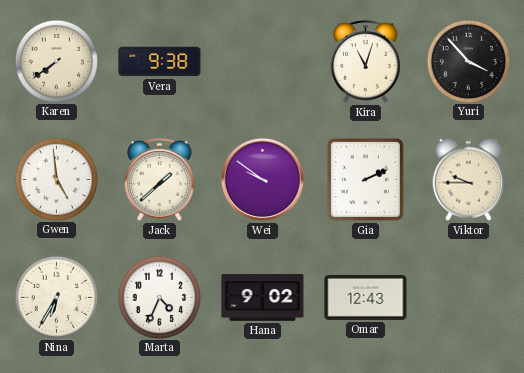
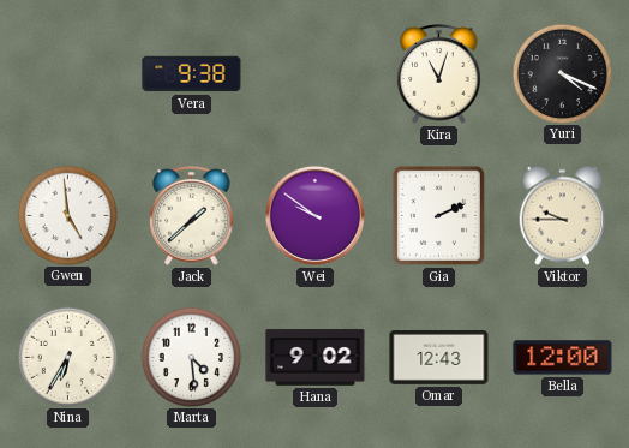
Karen: 7:39 -> none
Yuri: 3:53 -> 4:19
Marta: 4:34 -> 4:29
Bella: none -> 12:00
